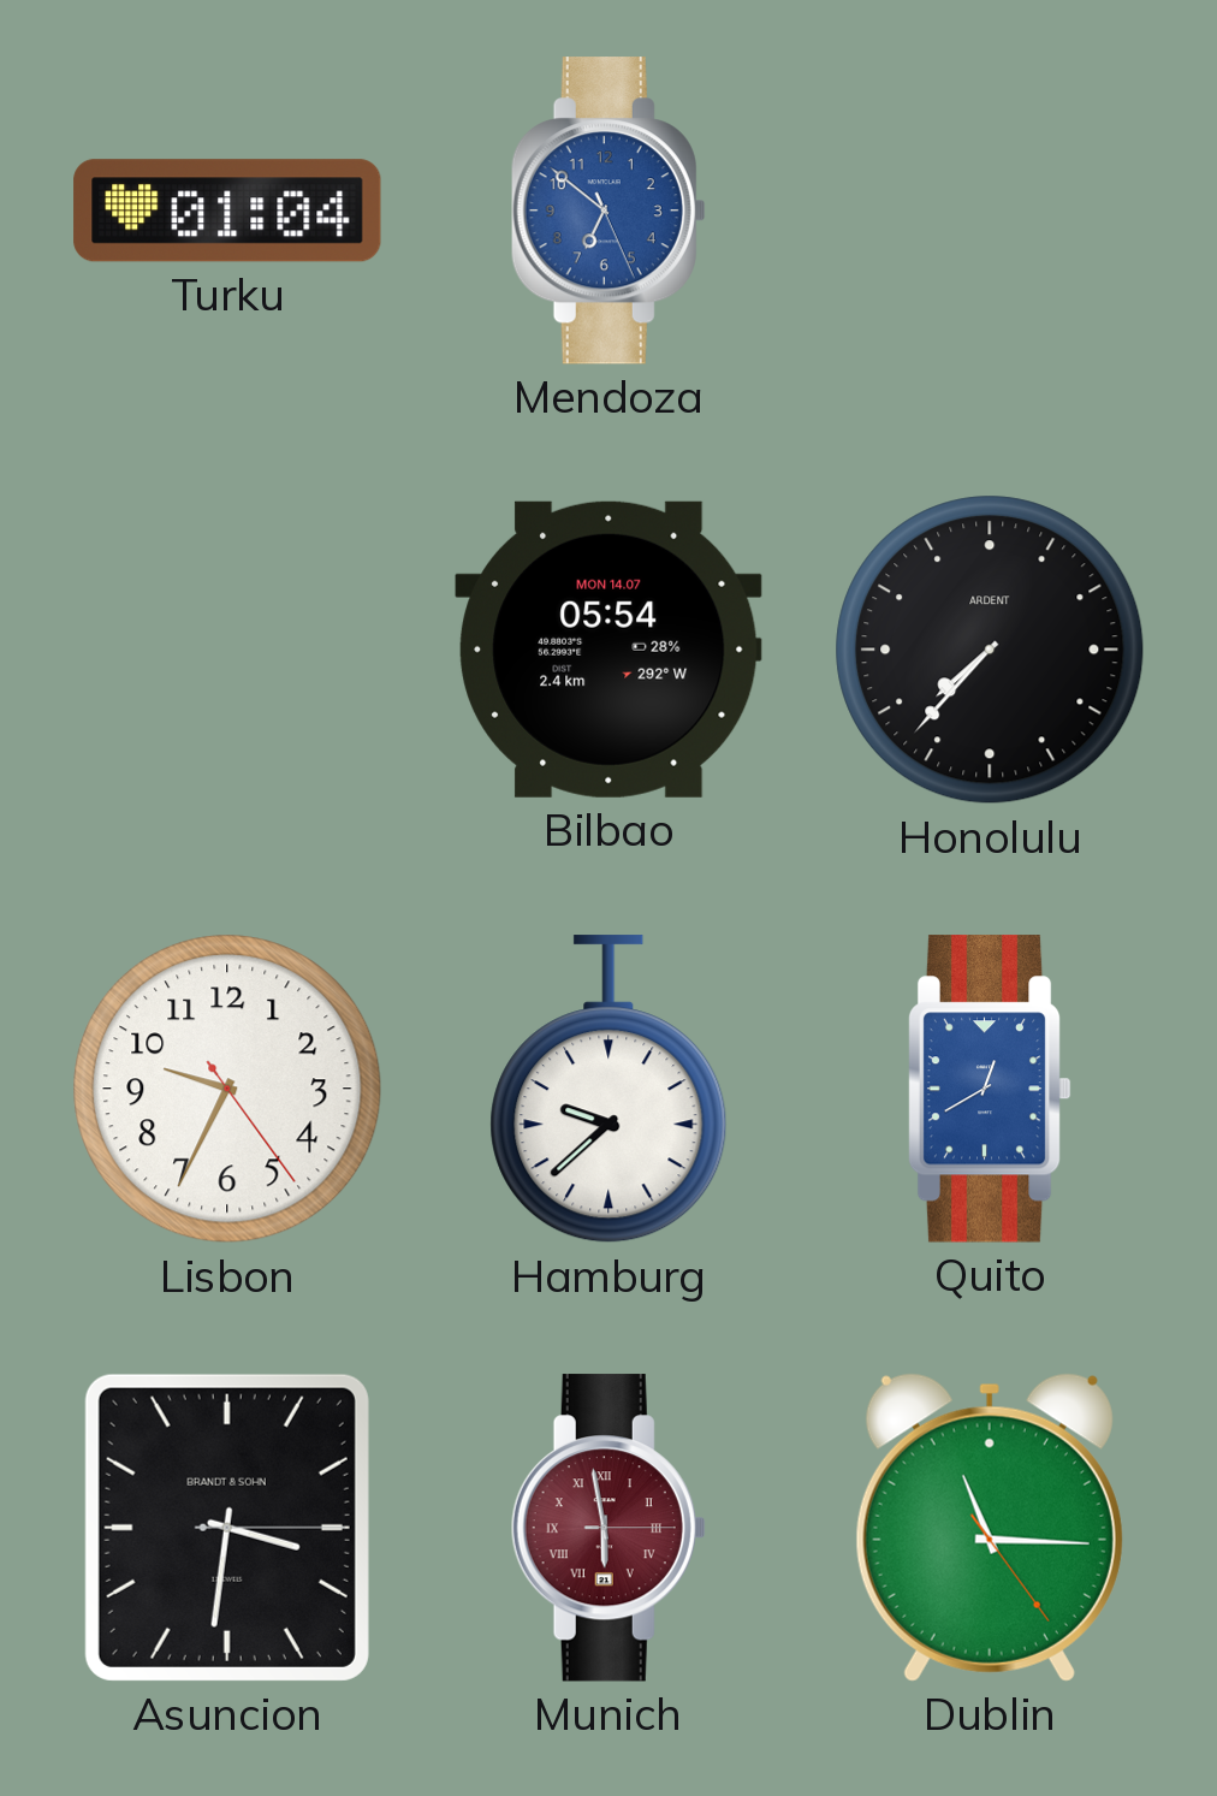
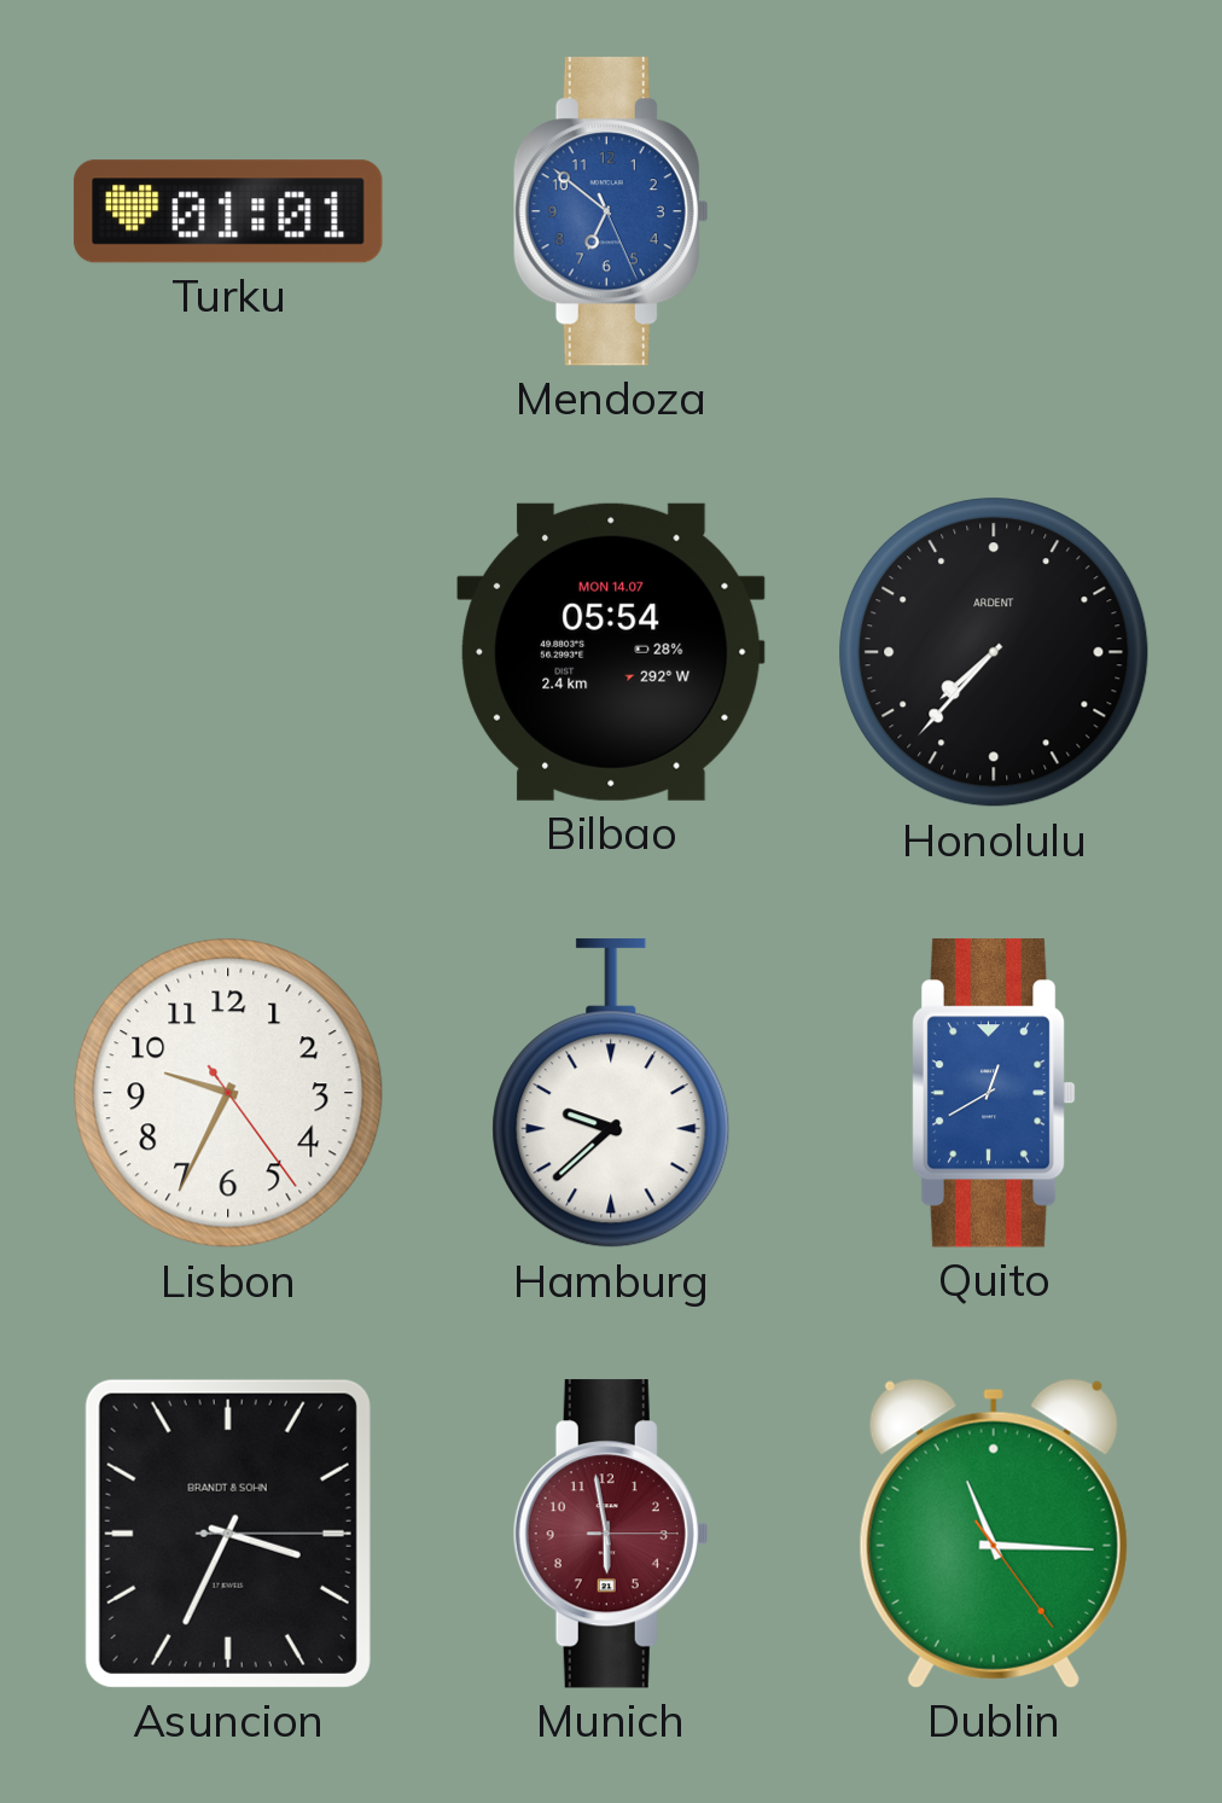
Turku: 01:04 -> 01:01
Asuncion: 3:31 -> 3:34
Munich numerals: Roman -> Arabic
